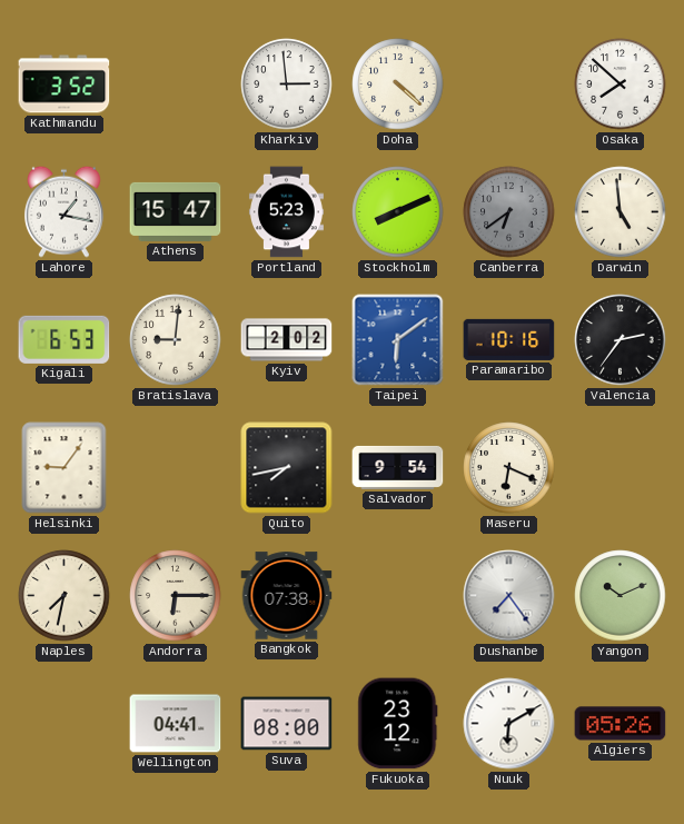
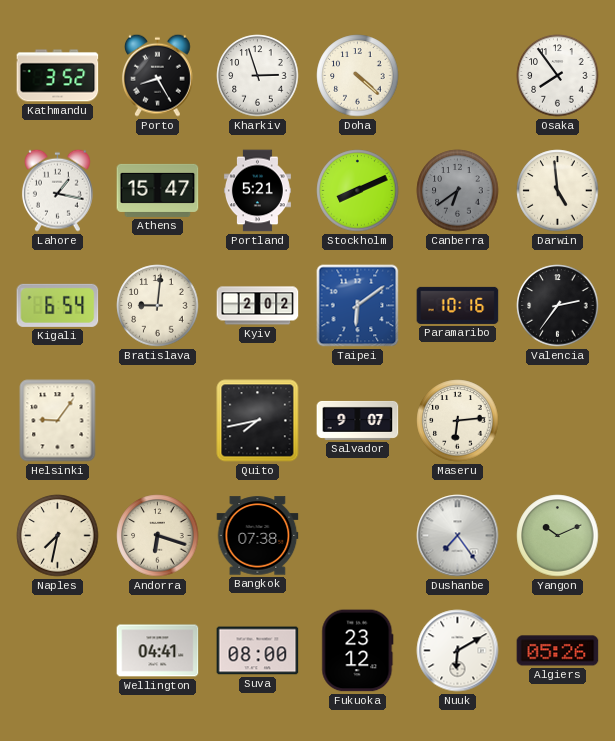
Porto: none -> 8:25
Kharkiv: 2:59 -> 2:57
Osaka: 7:52 -> 7:54
Portland: 5:23 -> 5:21
Kigali: 6:53 -> 6:54
Salvador: 9:54 -> 9:07
Maseru: 6:19 -> 6:14
Andorra: 6:15 -> 6:18
